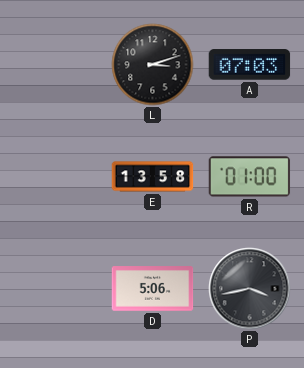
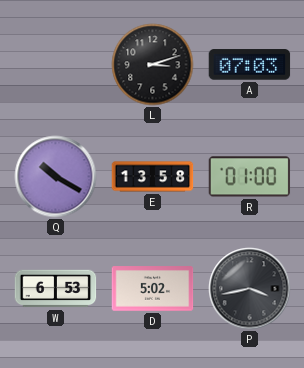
Q: none -> 10:20
W: none -> 6:53
D: 5:06 -> 5:02
